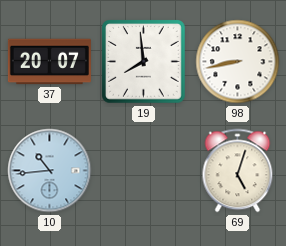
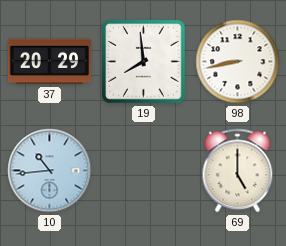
37: 20:07 -> 20:29
69: 5:03 -> 5:00
